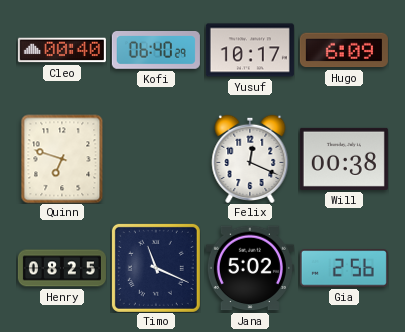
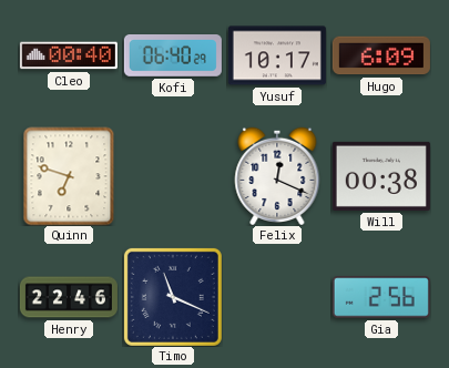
Henry: 08:25 -> 22:46
Jana: 5:02 -> none
